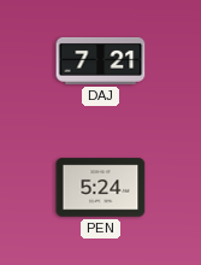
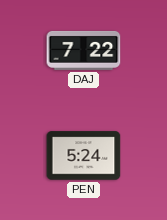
DAJ: 7:21 -> 7:22
